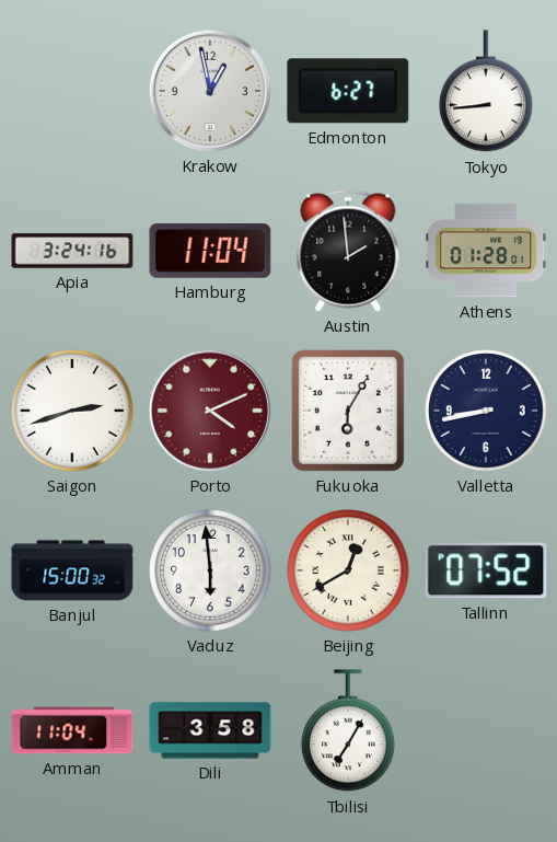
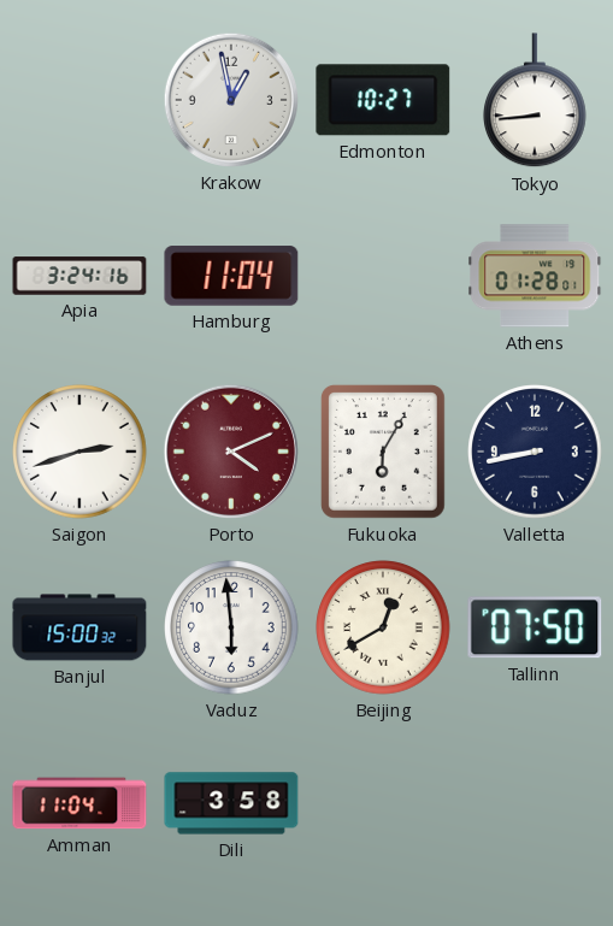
Edmonton: 6:27 -> 10:27
Austin: 1:59 -> none
Tallinn: 07:52 -> 07:50
Tbilisi: 7:05 -> none
